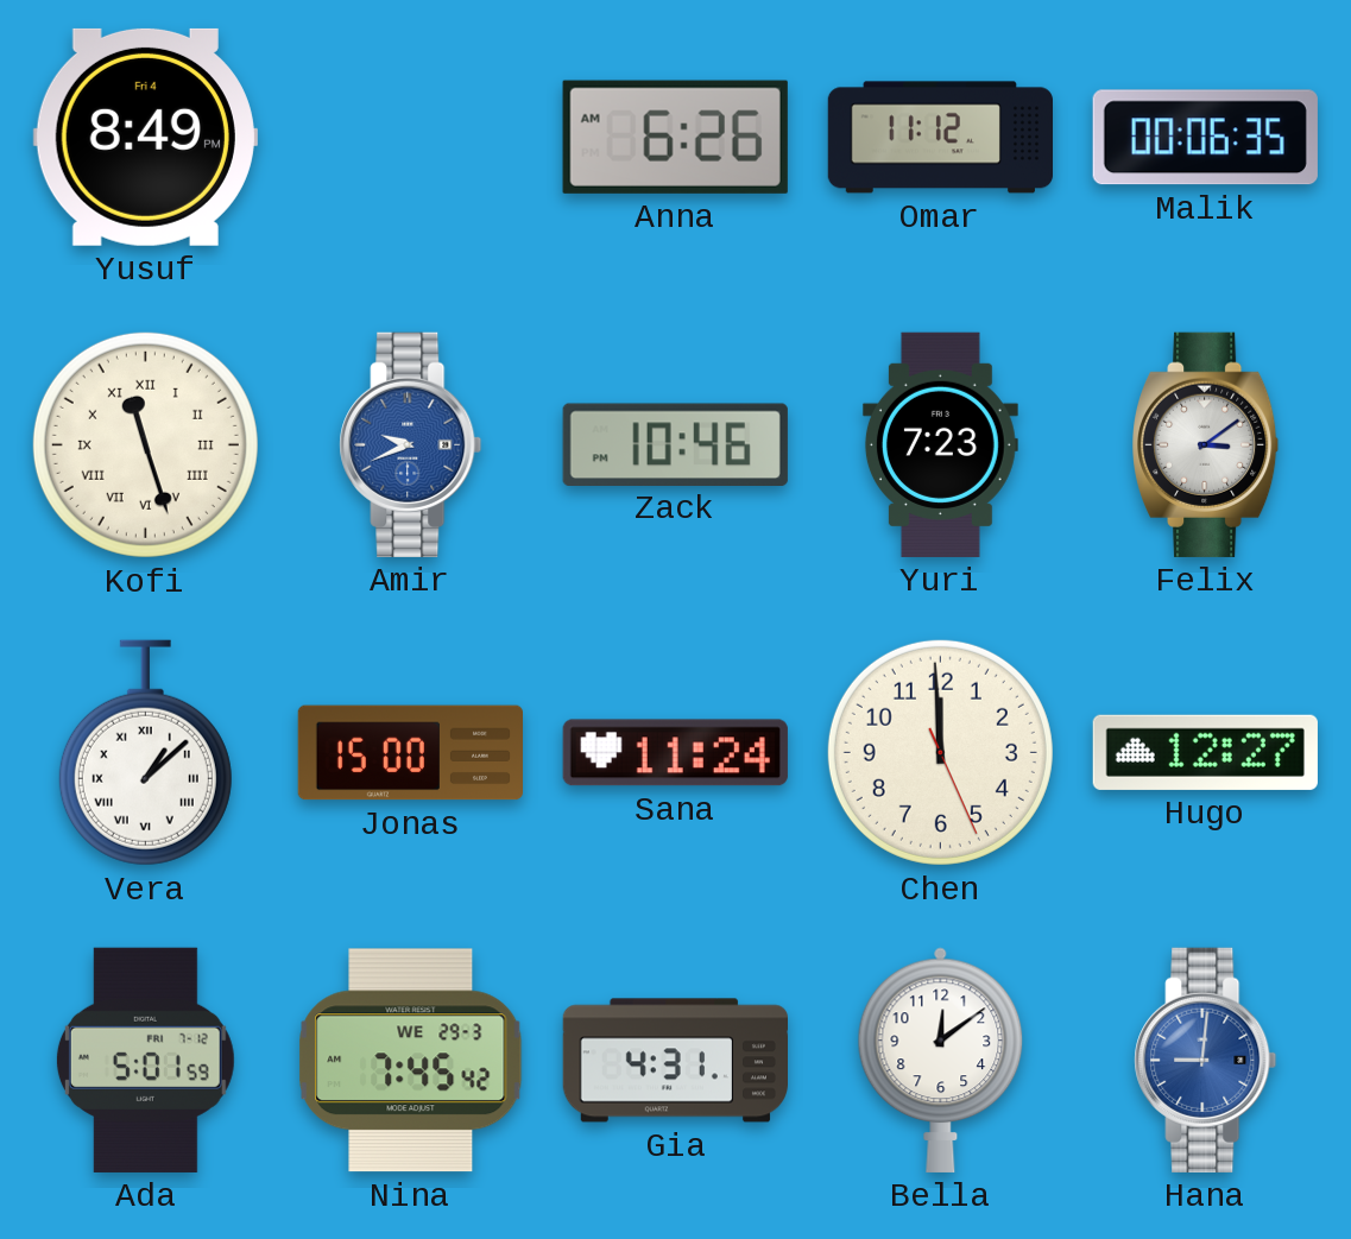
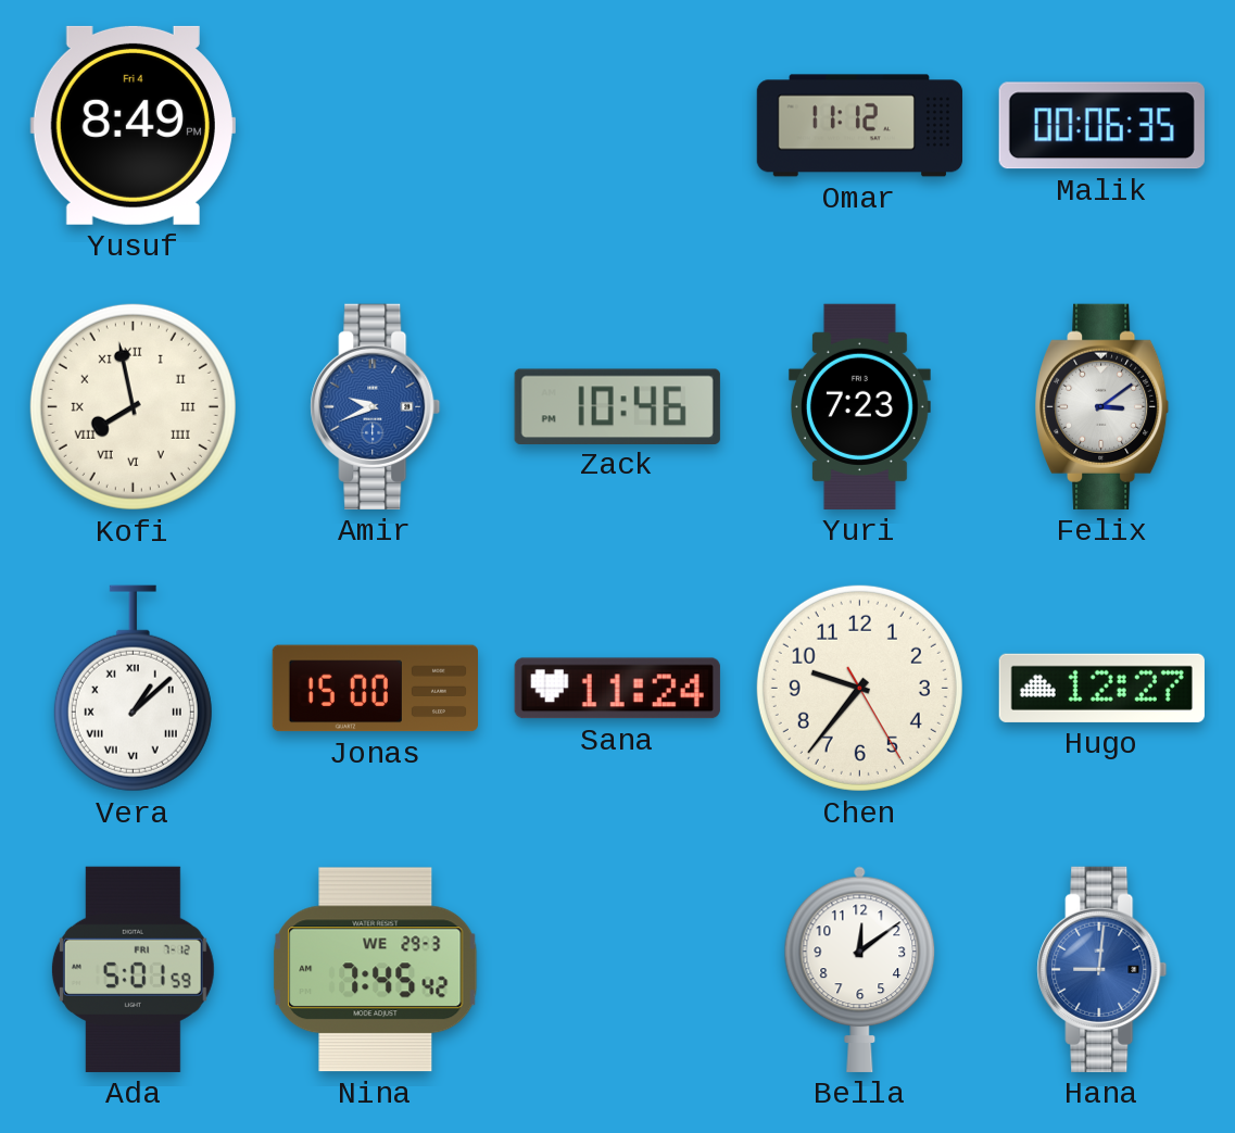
Anna: 6:26 -> none
Kofi: 11:27 -> 7:58
Chen: 11:59 -> 9:36
Gia: 4:31 -> none
